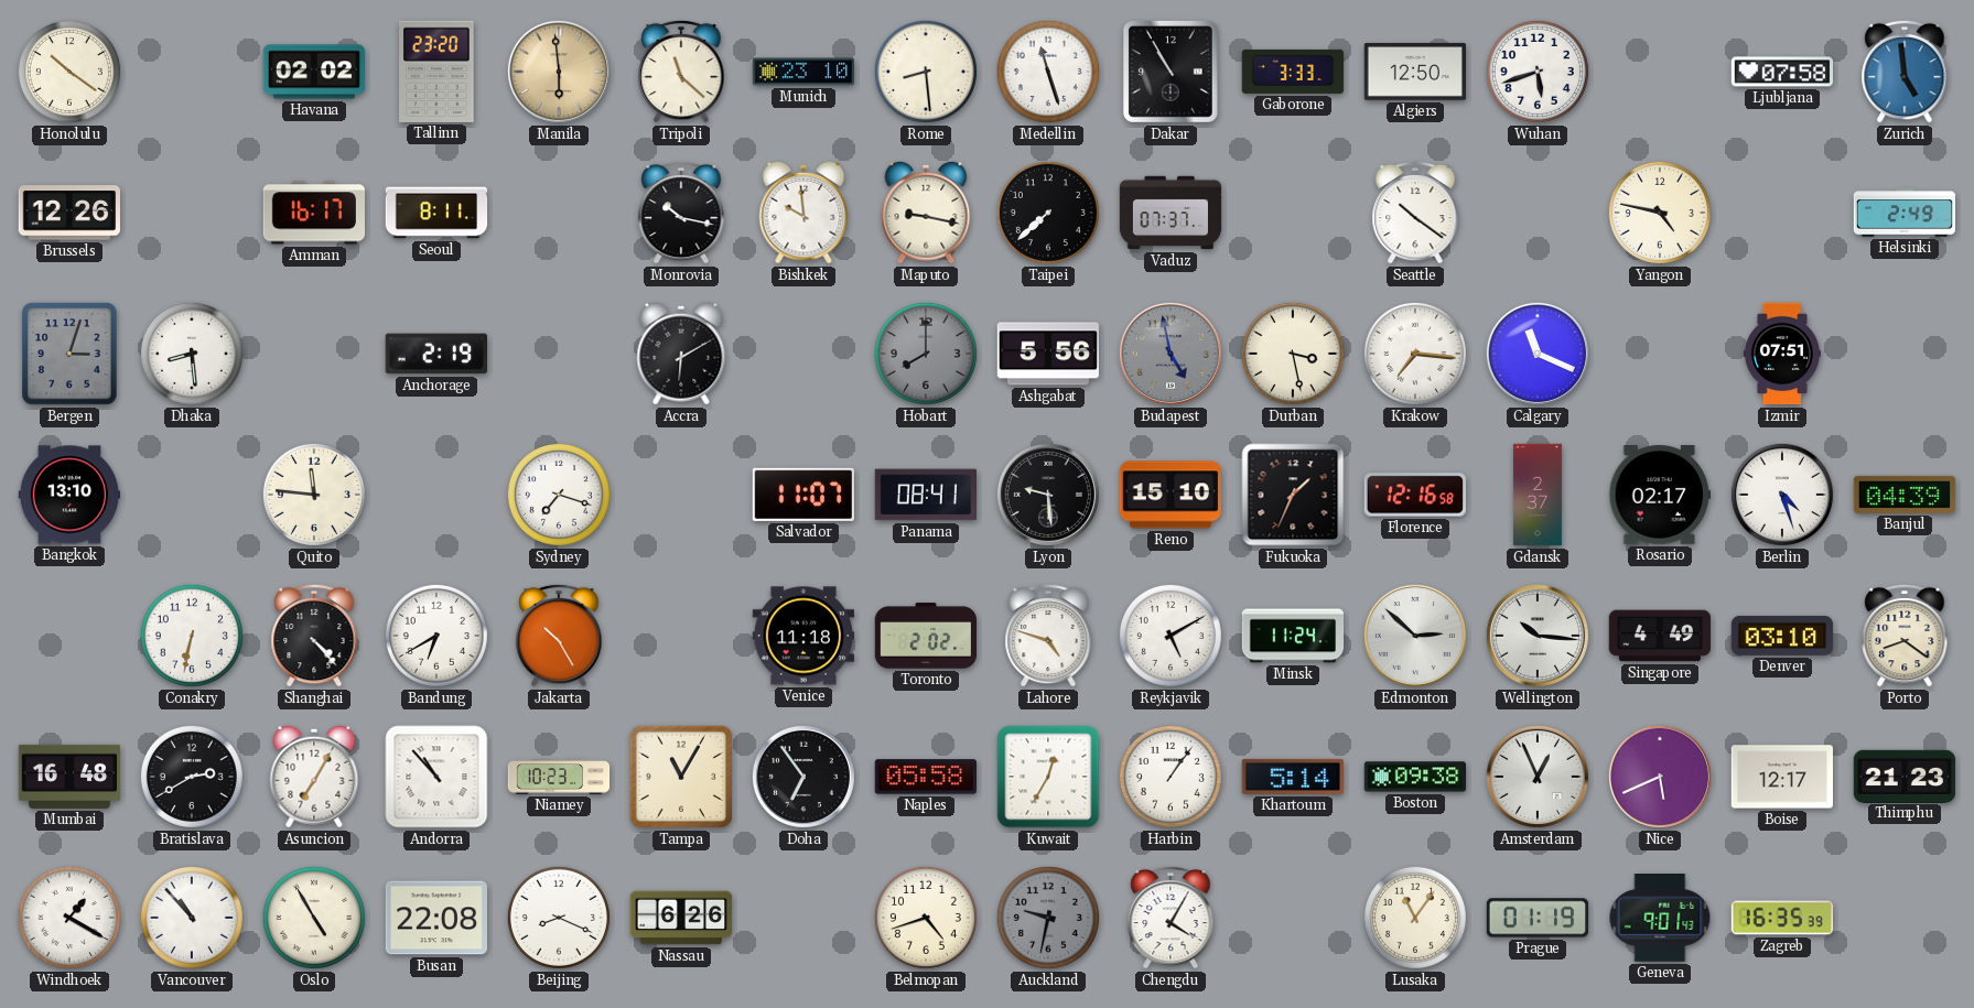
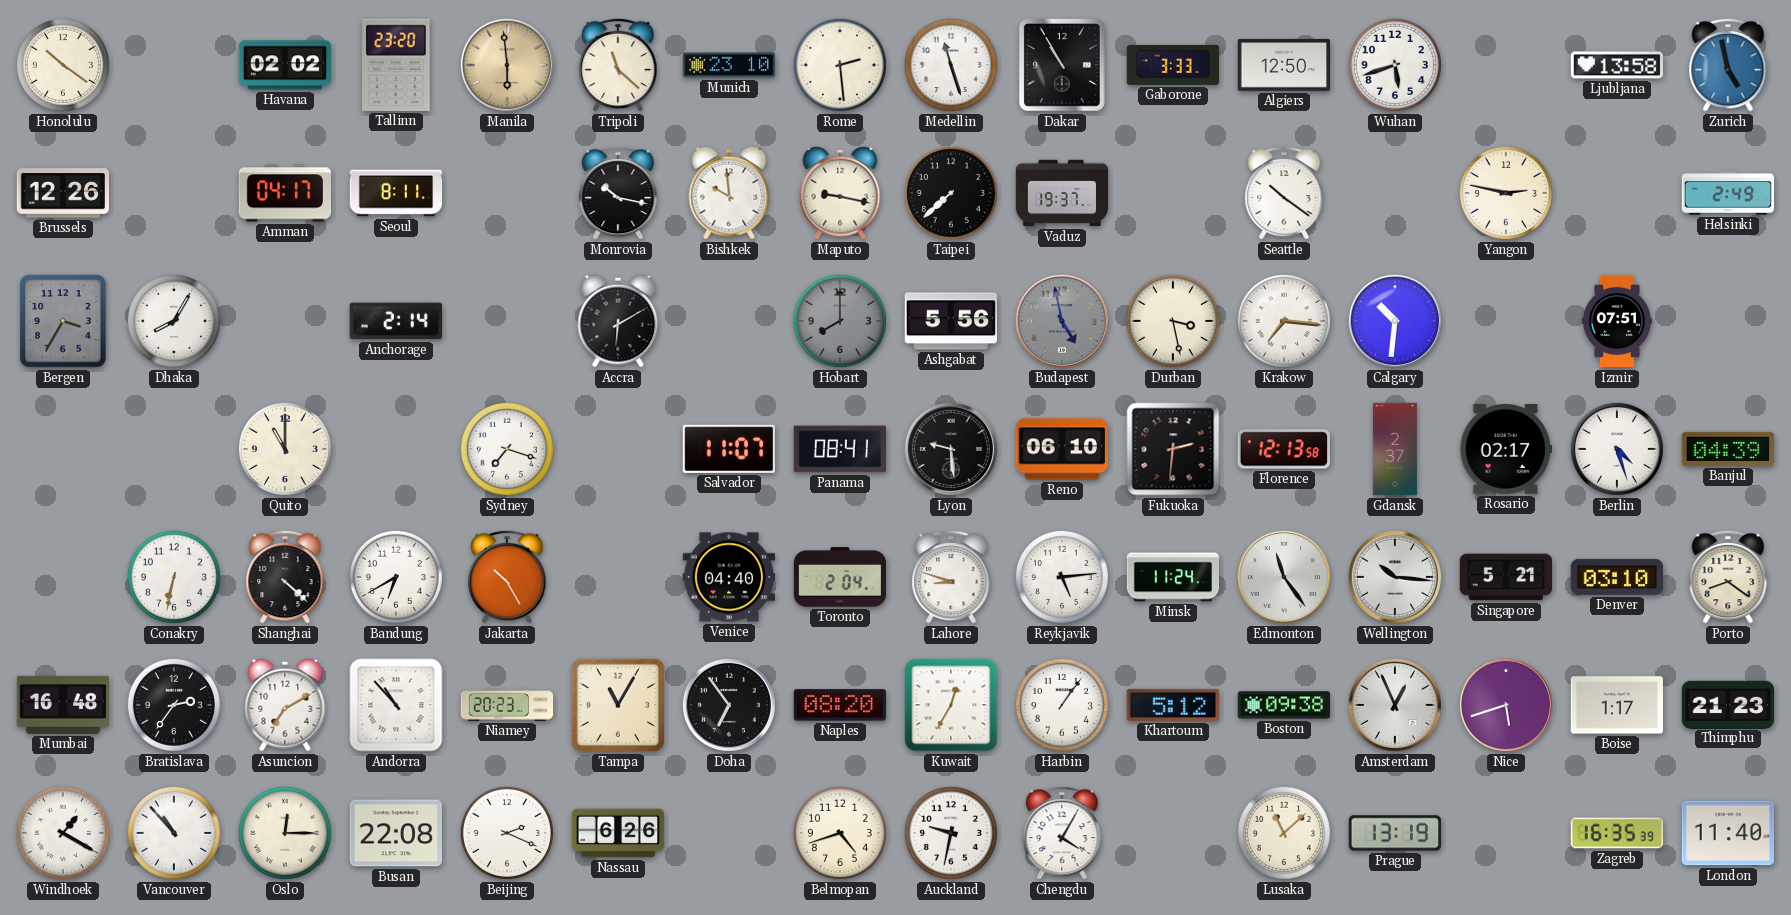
Rome: 8:29 -> 2:29
Ljubljana: 07:58 -> 13:58
Zurich: 4:59 -> 4:58
Amman: 16:17 -> 04:17
Vaduz: 07:37 -> 19:37
Yangon: 4:47 -> 2:47
Bergen: 3:03 -> 3:35
Dhaka: 8:29 -> 8:05
Anchorage: 2:19 -> 2:14
Calgary: 11:19 -> 10:31
Bangkok: 13:10 -> none
Quito: 11:46 -> 11:00
Reno: 15:10 -> 06:10
Fukuoka: 1:34 -> 2:31
Florence: 12:16 -> 12:13
Shanghai: 4:23 -> 4:22
Venice: 11:18 -> 04:40
Toronto: 2:02 -> 2:04
Lahore: 4:48 -> 8:48
Reykjavik: 5:10 -> 5:14
Edmonton: 2:52 -> 11:24
Singapore: 4:49 -> 5:21
Bratislava: 2:40 -> 2:36
Asuncion: 7:05 -> 7:10
Niamey: 10:23 -> 20:23
Naples: 05:58 -> 08:20
Khartoum: 5:14 -> 5:12
Nice: 5:41 -> 5:42
Boise: 12:17 -> 1:17
Oslo: 4:55 -> 12:15
Beijing: 8:19 -> 2:19
Auckland dial: grey -> white
Lusaka: 11:06 -> 11:08
Prague: 01:19 -> 13:19
Geneva: 9:01 -> none
London: none -> 11:40
